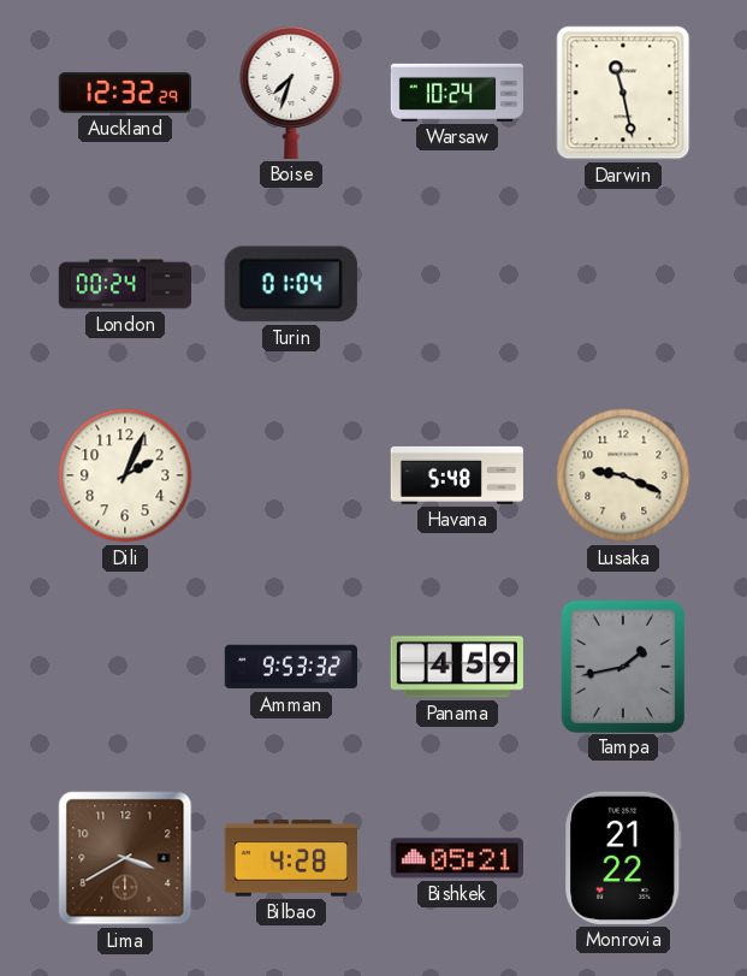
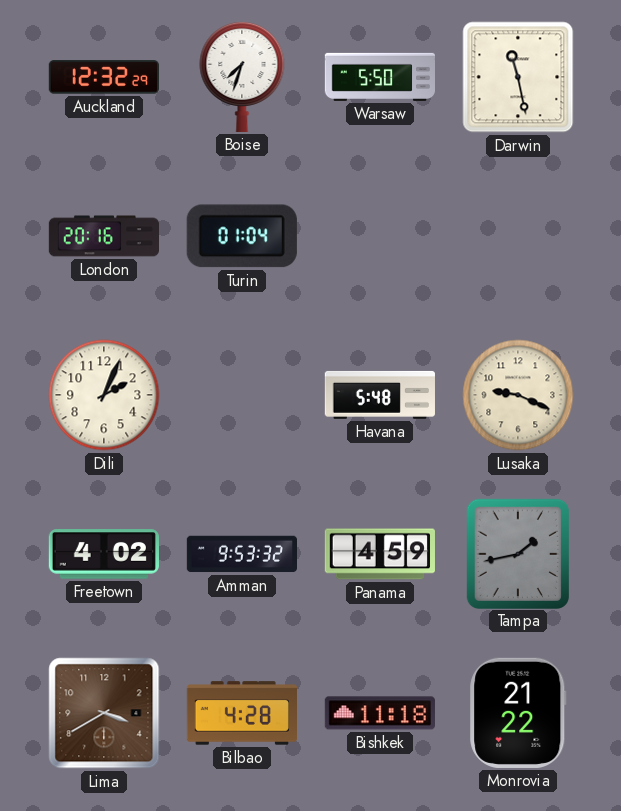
Warsaw: 10:24 -> 5:50
London: 00:24 -> 20:16
Freetown: none -> 4:02
Bishkek: 05:21 -> 11:18
